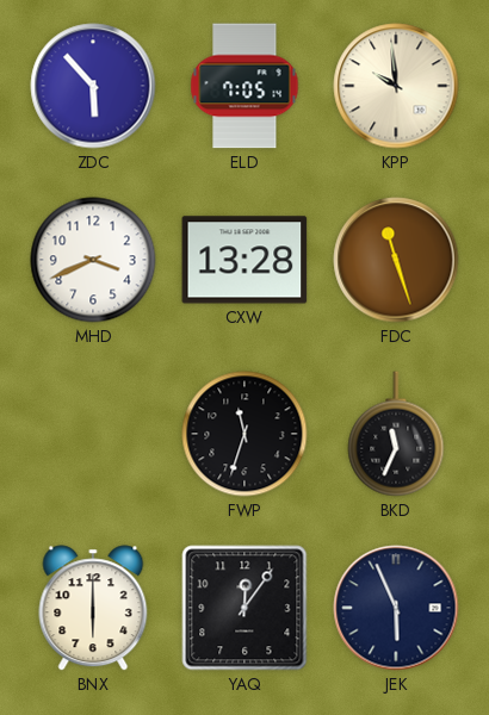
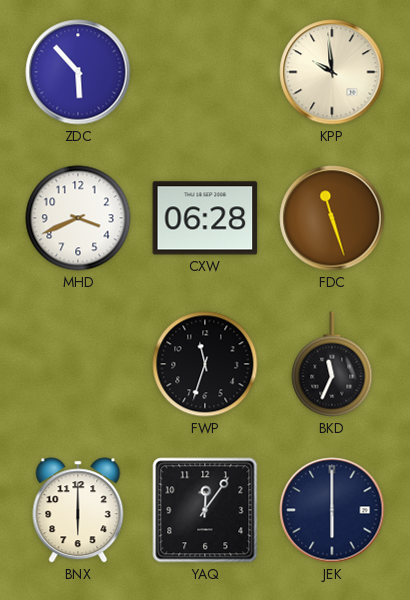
ELD: 7:05 -> none
CXW: 13:28 -> 06:28
JEK: 5:56 -> 6:00
